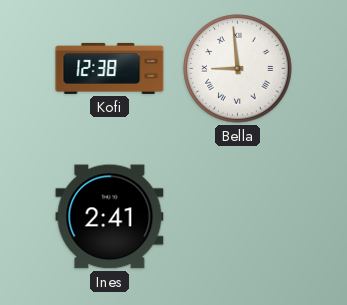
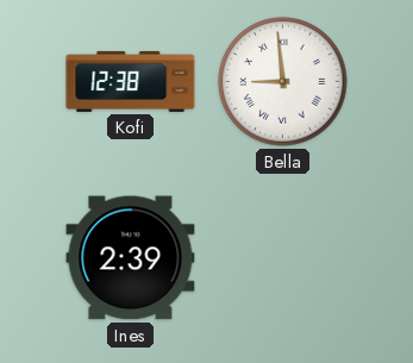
Ines: 2:41 -> 2:39
